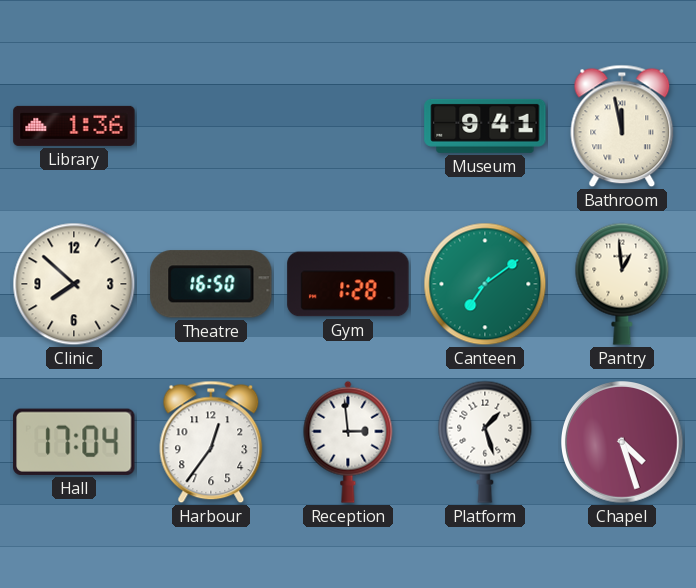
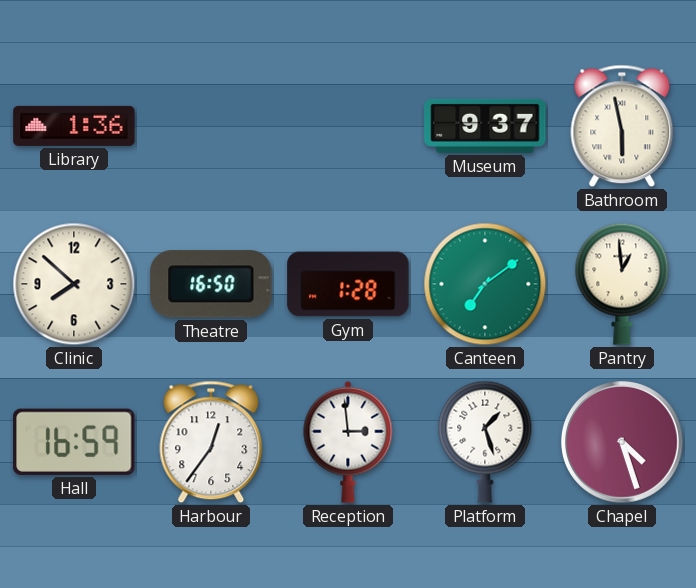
Museum: 9:41 -> 9:37
Bathroom: 11:58 -> 5:58
Hall: 17:04 -> 16:59
